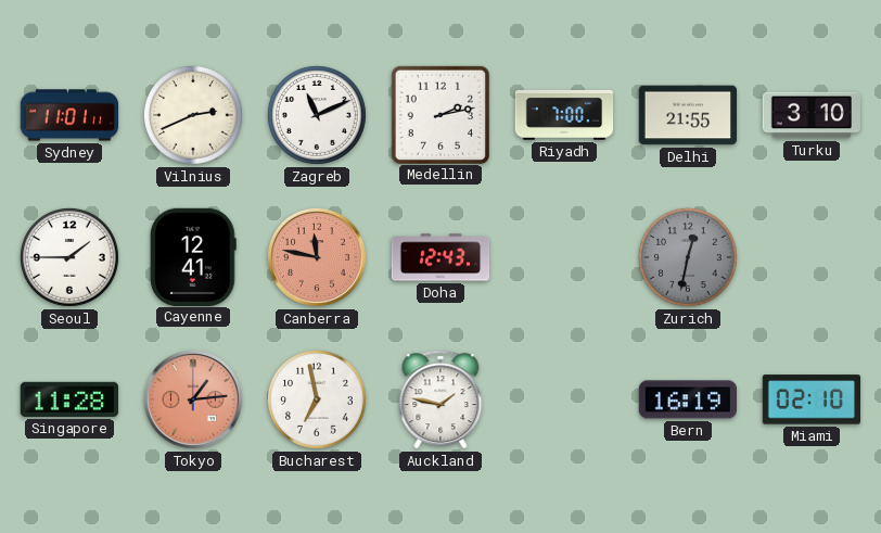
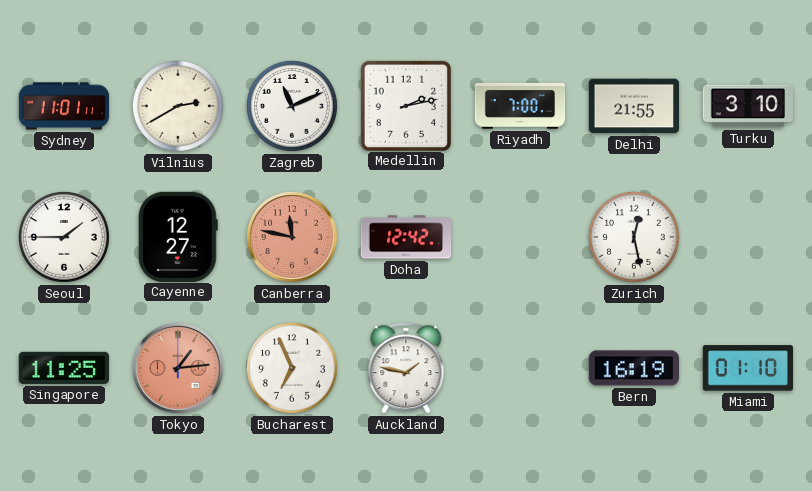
Vilnius: 2:41 -> 2:40
Cayenne: 12:41 -> 12:27
Doha: 12:43 -> 12:42
Zurich: 12:32 -> 12:28
Zurich dial: grey -> white
Singapore: 11:28 -> 11:25
Bucharest: 6:58 -> 6:56
Miami: 02:10 -> 01:10
